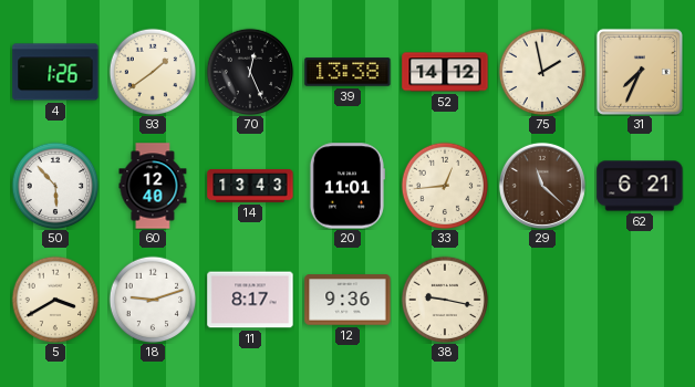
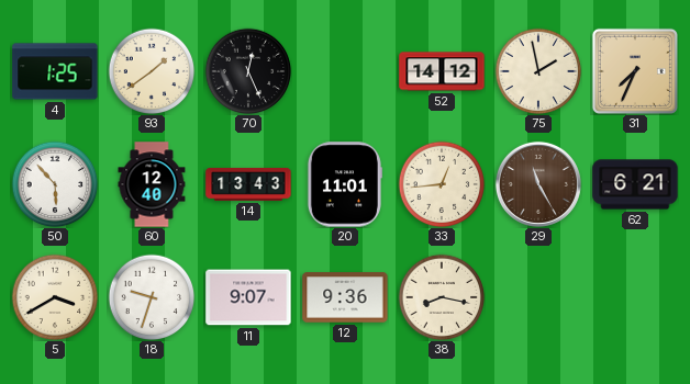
4: 1:26 -> 1:25
39: 13:38 -> none
29: 11:22 -> 11:25
18: 9:12 -> 9:33
11: 8:17 -> 9:07
38: 9:17 -> 8:17
